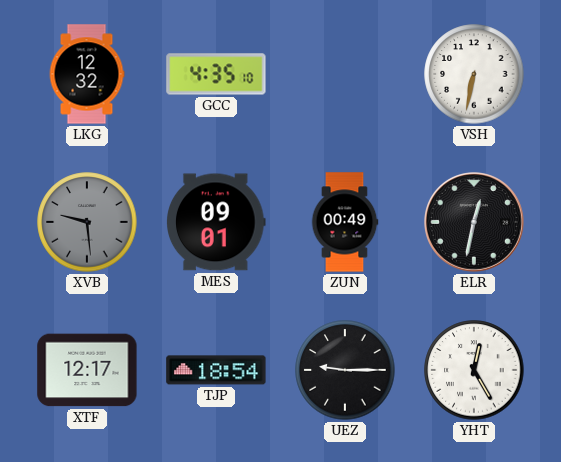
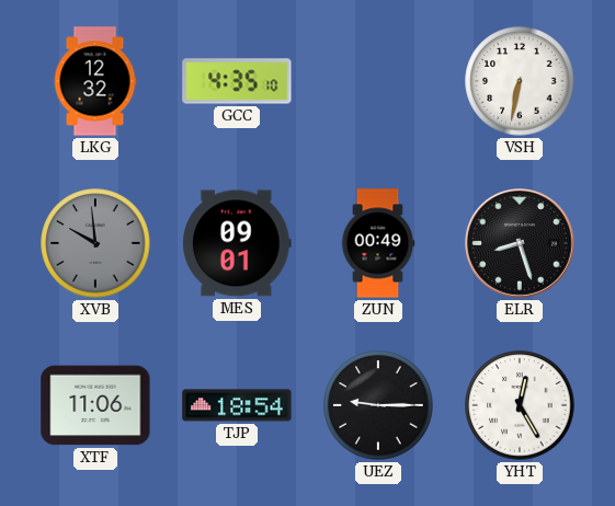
XVB: 9:29 -> 9:59
ELR: 12:32 -> 8:27
XTF: 12:17 -> 11:06
